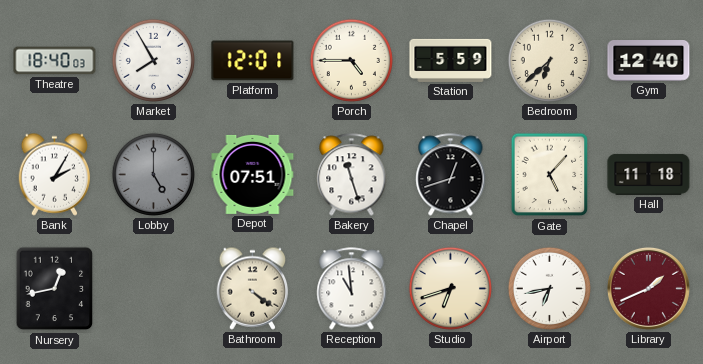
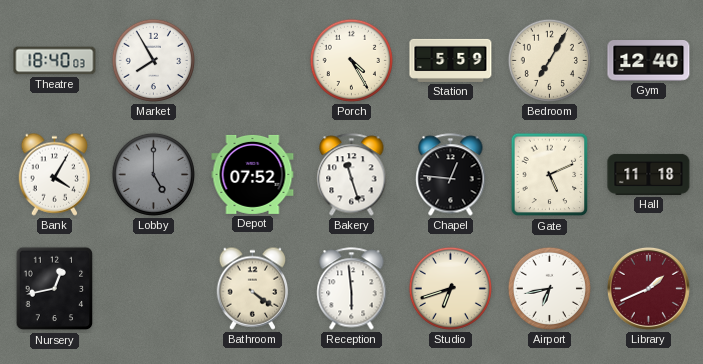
Platform: 12:01 -> none
Porch: 4:45 -> 4:25
Bedroom: 6:38 -> 7:05
Bank: 2:05 -> 4:05
Depot: 07:51 -> 07:52
Chapel: 12:42 -> 12:46
Gate: 5:07 -> 5:11
Reception: 10:59 -> 5:59
